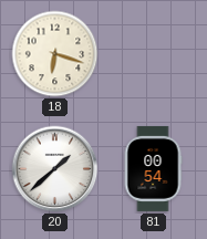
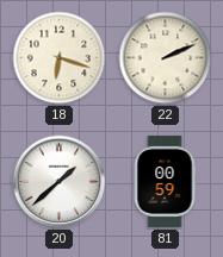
22: none -> 2:11
81: 00:54 -> 00:59
